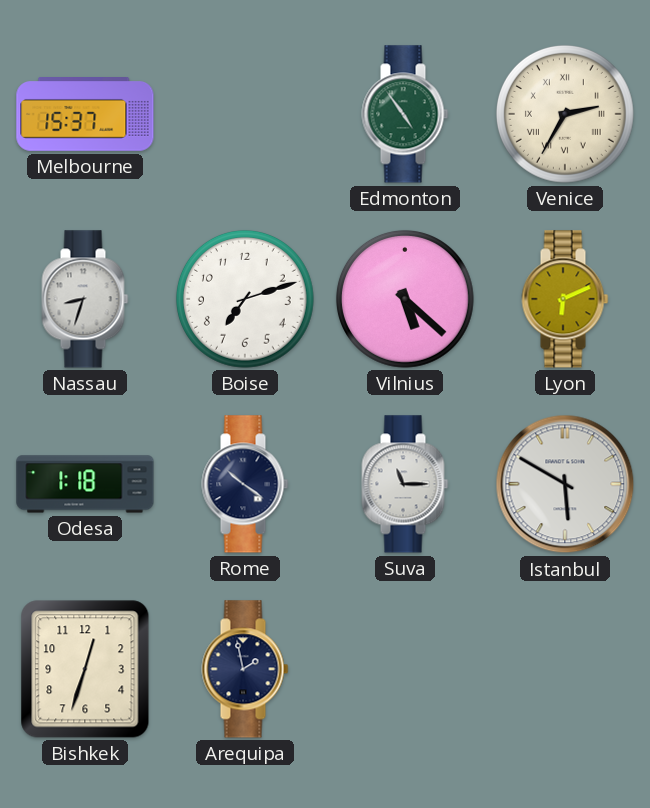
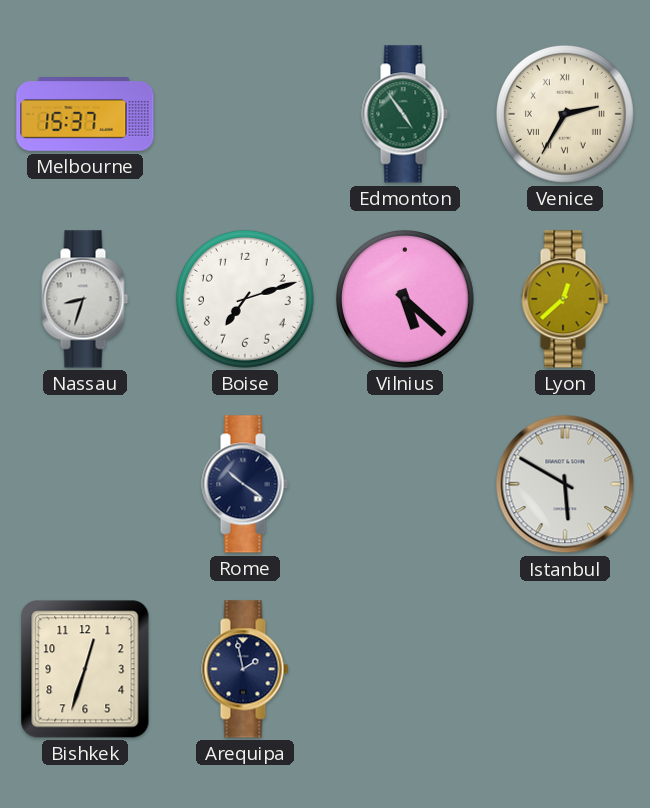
Lyon: 6:11 -> 12:38
Odesa: 1:18 -> none
Suva: 11:15 -> none
